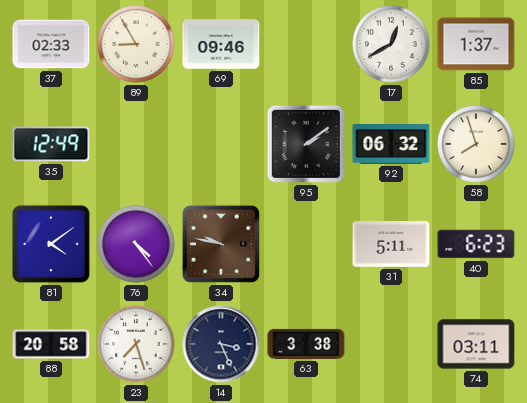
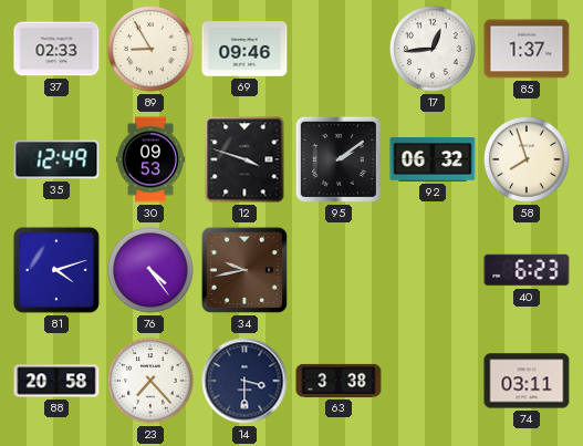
17: 12:40 -> 12:44
30: none -> 09:53
12: none -> 3:48
81: 4:09 -> 4:12
34: 9:47 -> 9:43
31: 5:11 -> none
23: 7:27 -> 7:23
14: 3:26 -> 3:30
